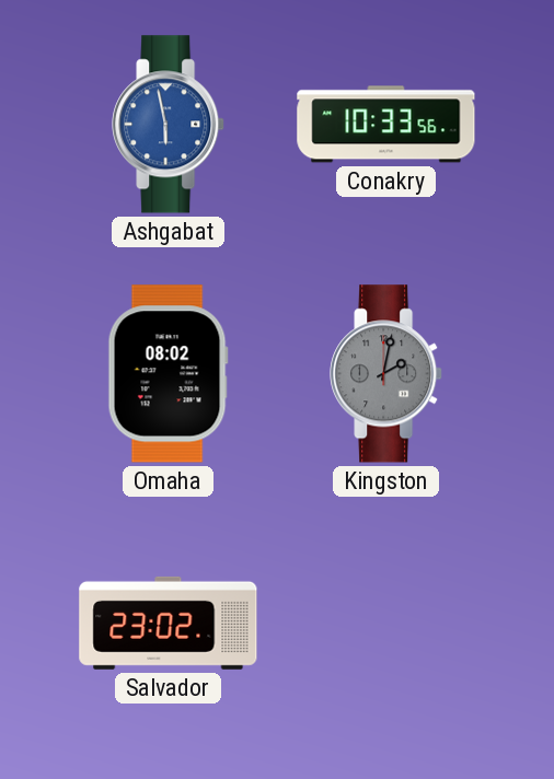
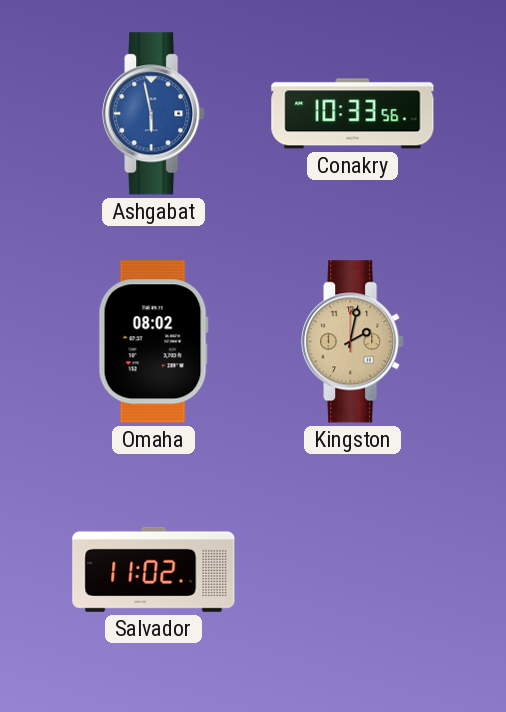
Kingston dial: grey -> champagne
Salvador: 23:02 -> 11:02
